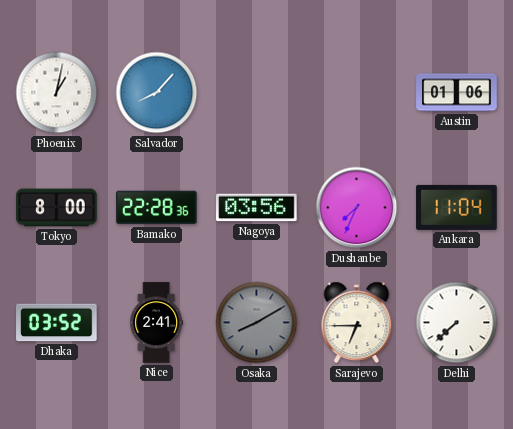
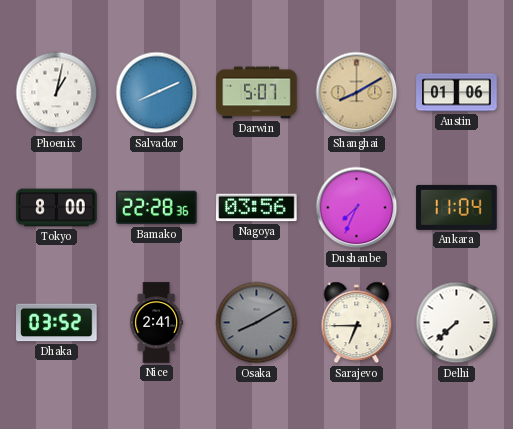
Salvador: 8:07 -> 8:11
Darwin: none -> 5:07
Shanghai: none -> 8:10
